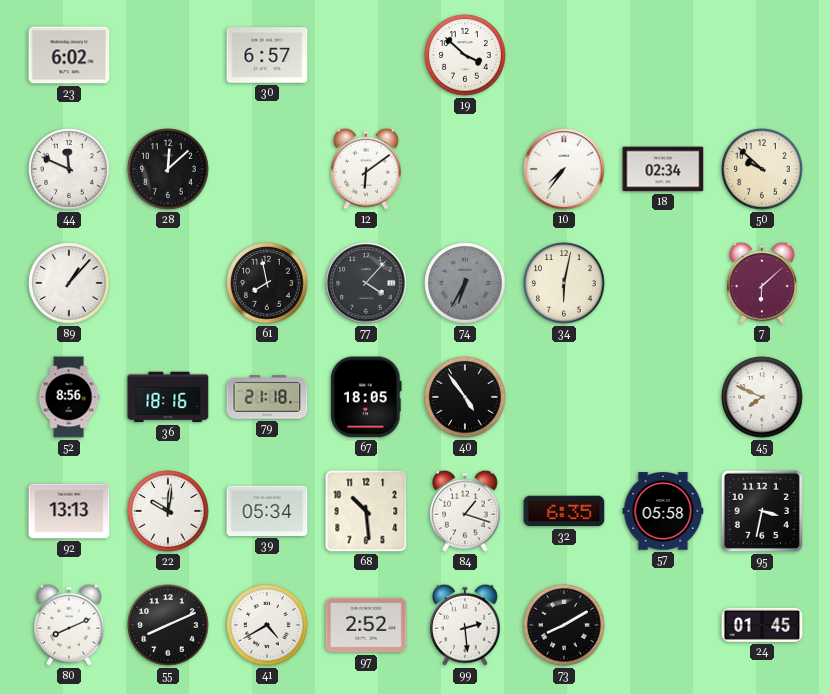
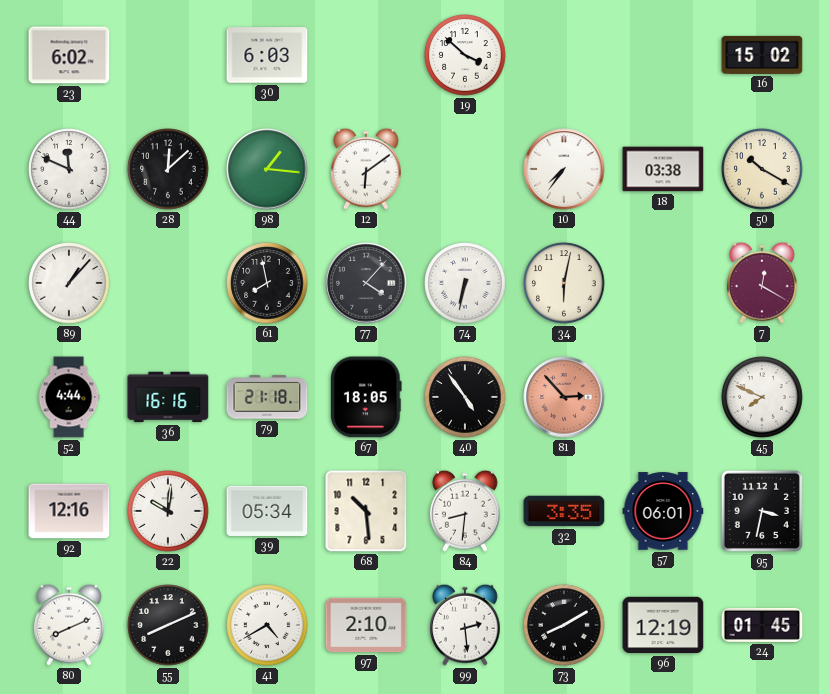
30: 6:57 -> 6:03
16: none -> 15:02
98: none -> 1:16
18: 02:34 -> 03:38
50: 9:52 -> 10:20
74: 6:35 -> 6:32
74 dial: grey -> white
7: 6:08 -> 12:20
52: 8:56 -> 4:44
36: 18:16 -> 16:16
81: none -> 2:53
92: 13:13 -> 12:16
84: 1:18 -> 8:31
32: 6:35 -> 3:35
57: 05:58 -> 06:01
97: 2:52 -> 2:10
96: none -> 12:19
